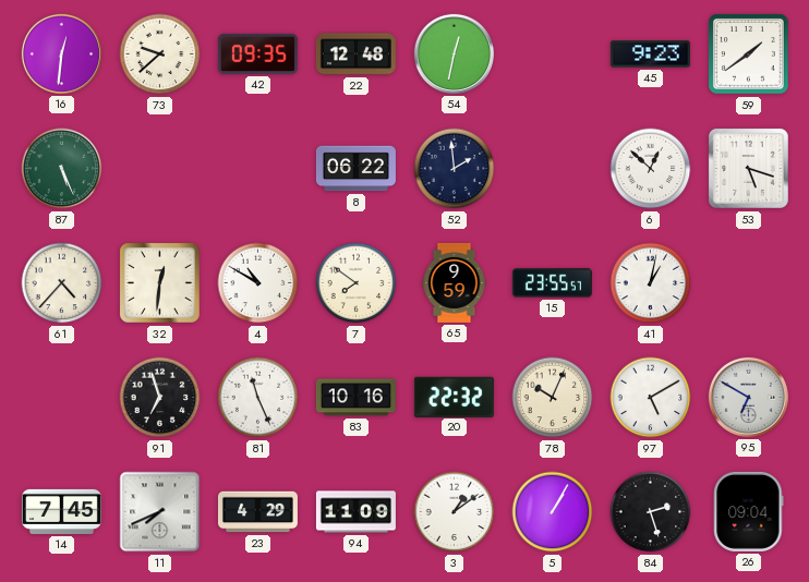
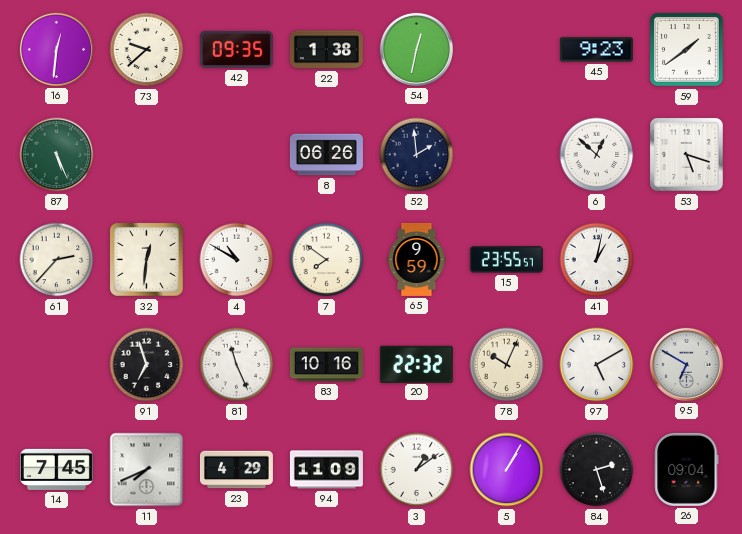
22: 12:48 -> 1:38
8: 06:22 -> 06:26
61: 4:37 -> 2:37
